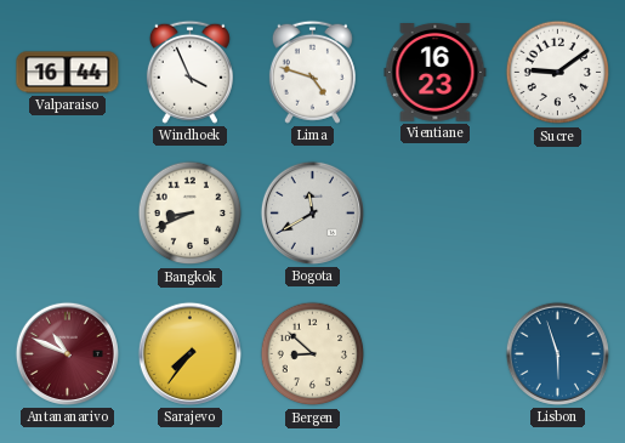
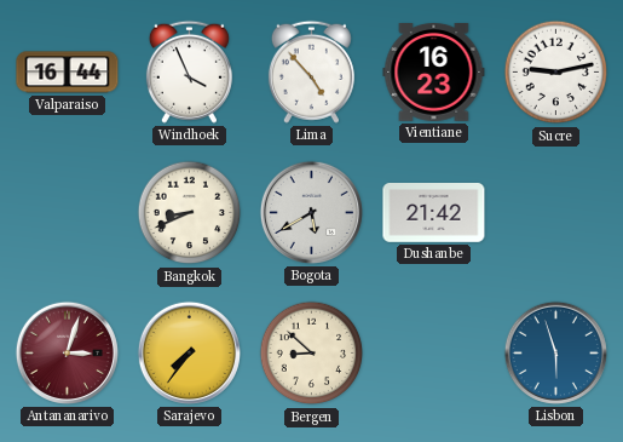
Lima: 4:48 -> 4:53
Sucre: 9:09 -> 9:13
Bogota: 11:40 -> 5:40
Dushanbe: none -> 21:42
Antananarivo: 10:49 -> 3:03
